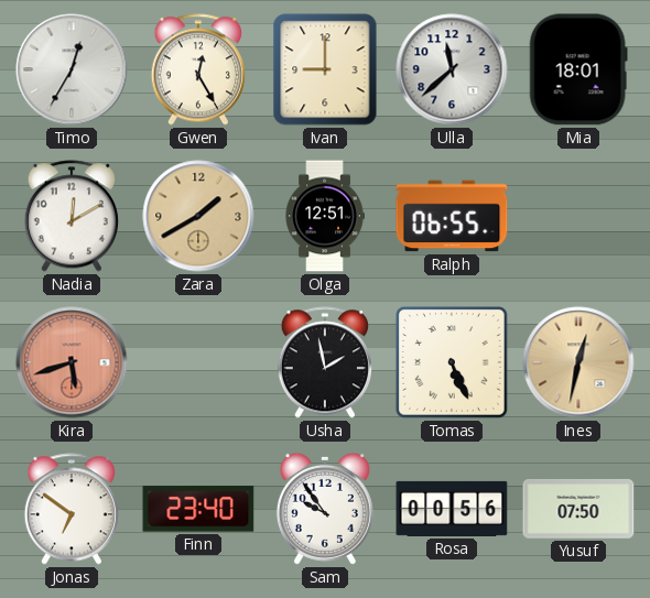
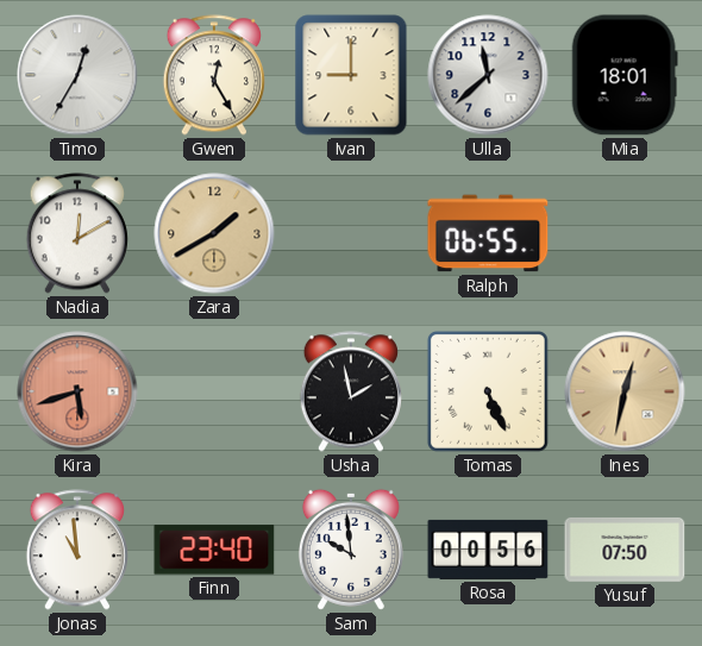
Olga: 12:51 -> none
Jonas: 6:51 -> 10:59
Sam: 9:54 -> 9:59
